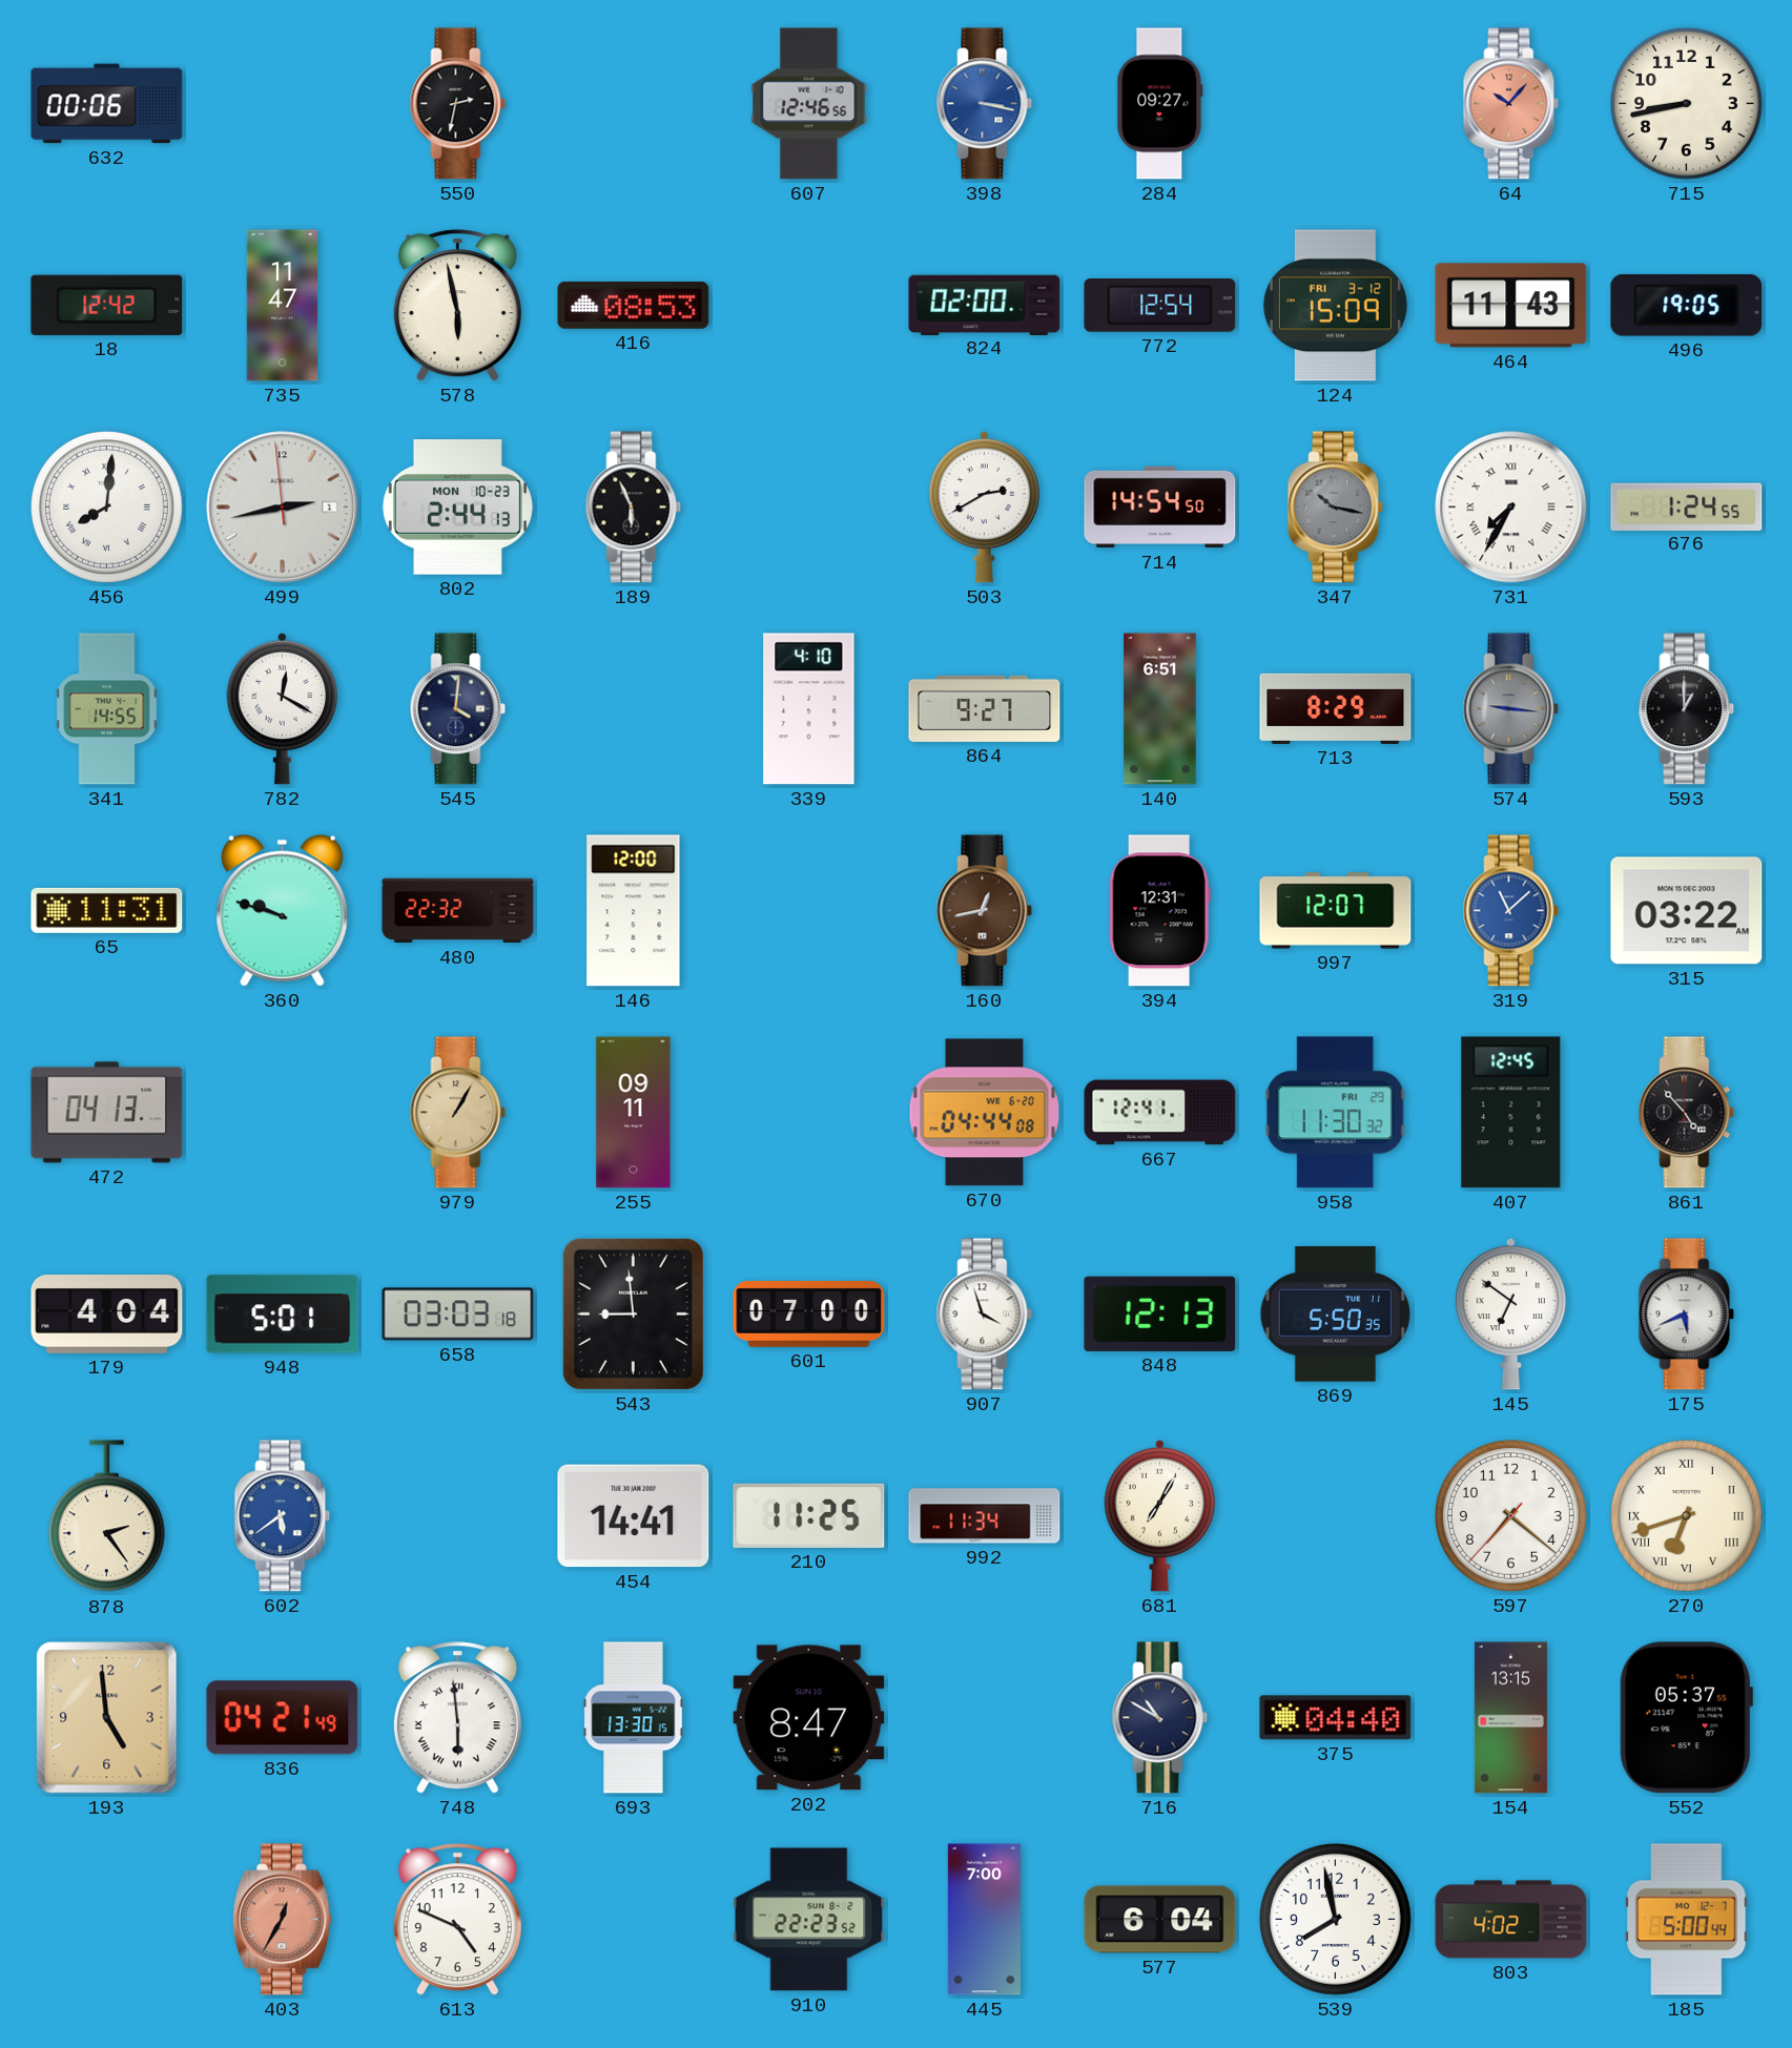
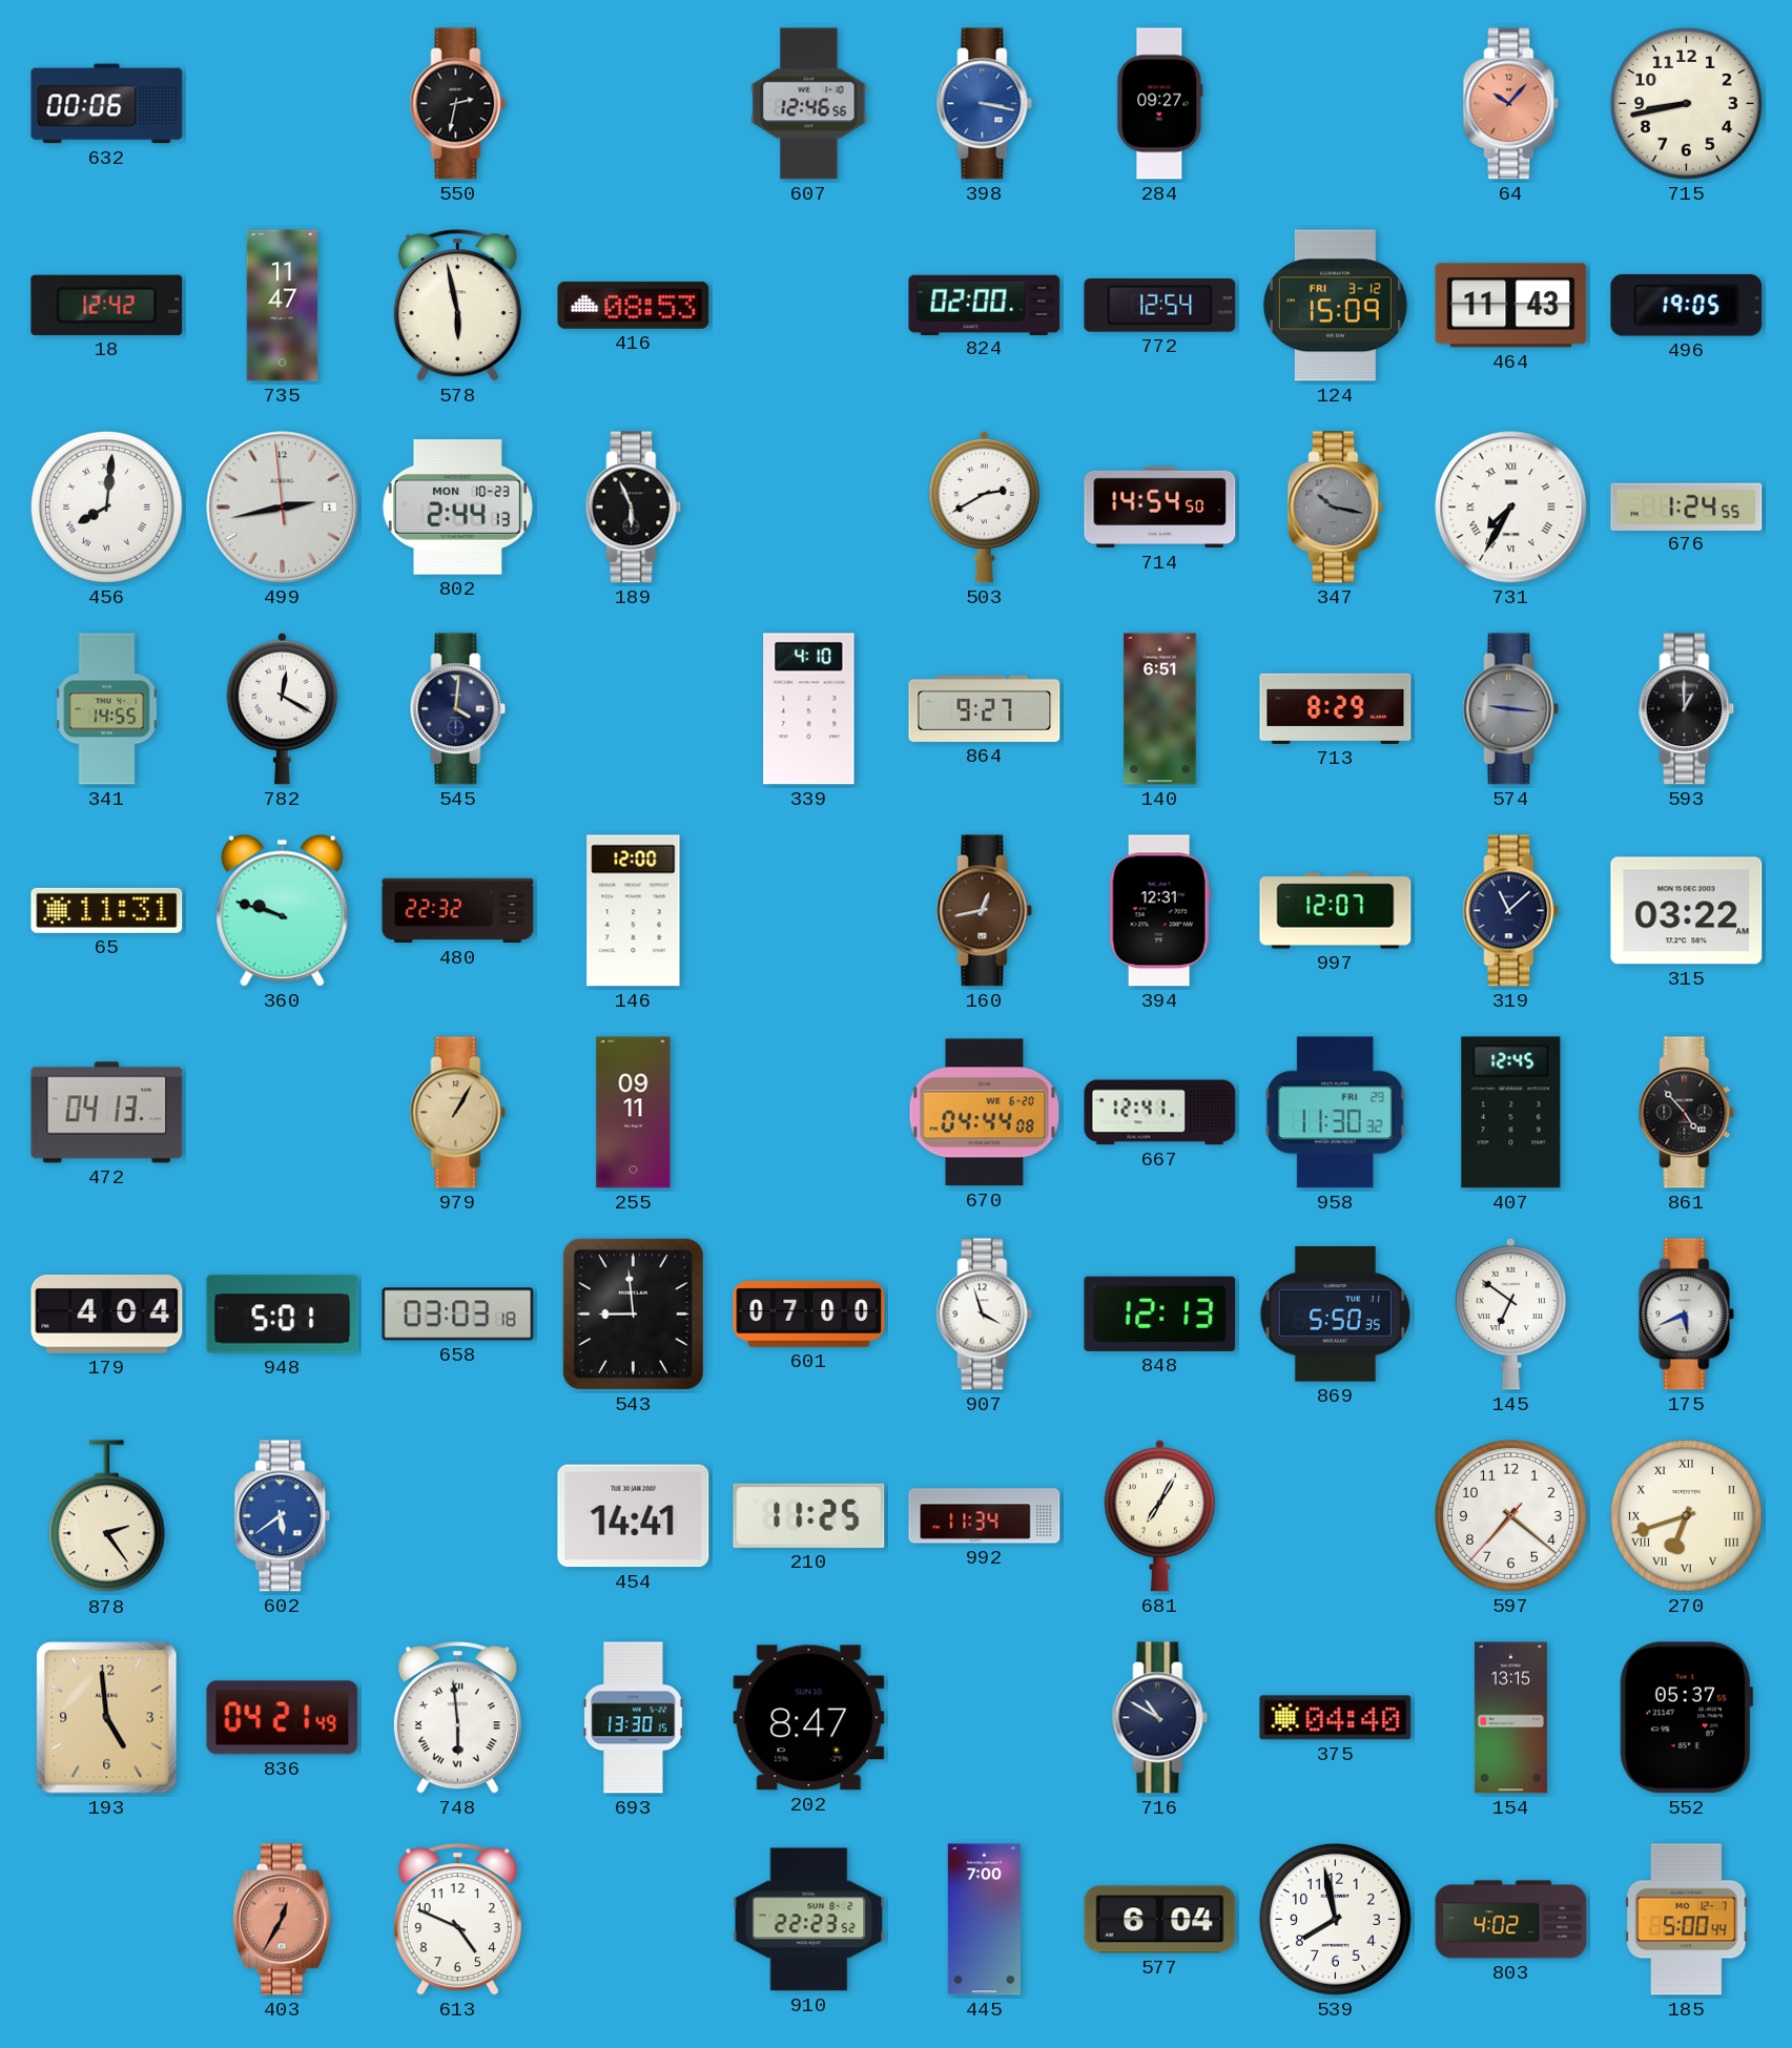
319 dial: blue -> navy
